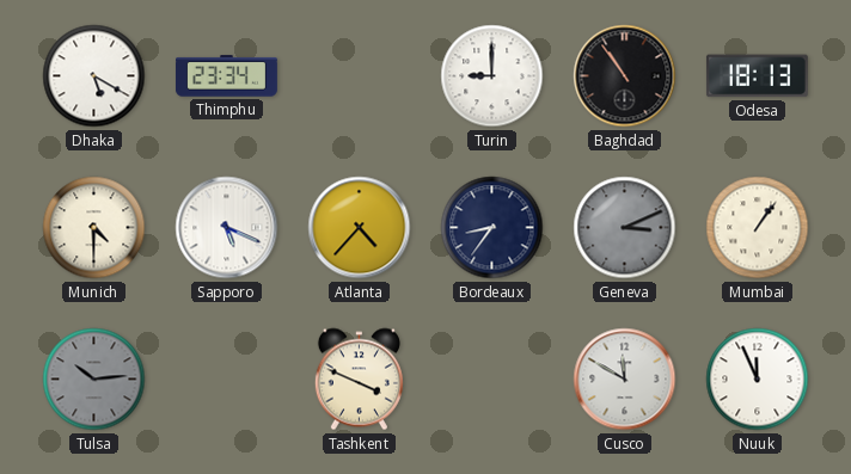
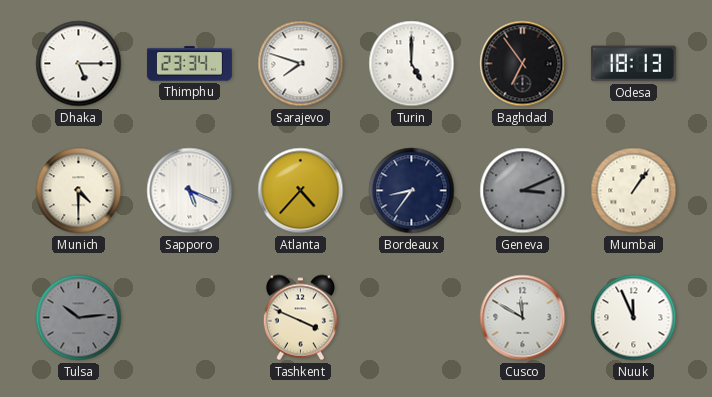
Dhaka: 5:20 -> 5:15
Sarajevo: none -> 7:48
Turin: 9:00 -> 5:00
Baghdad: 10:54 -> 6:54
